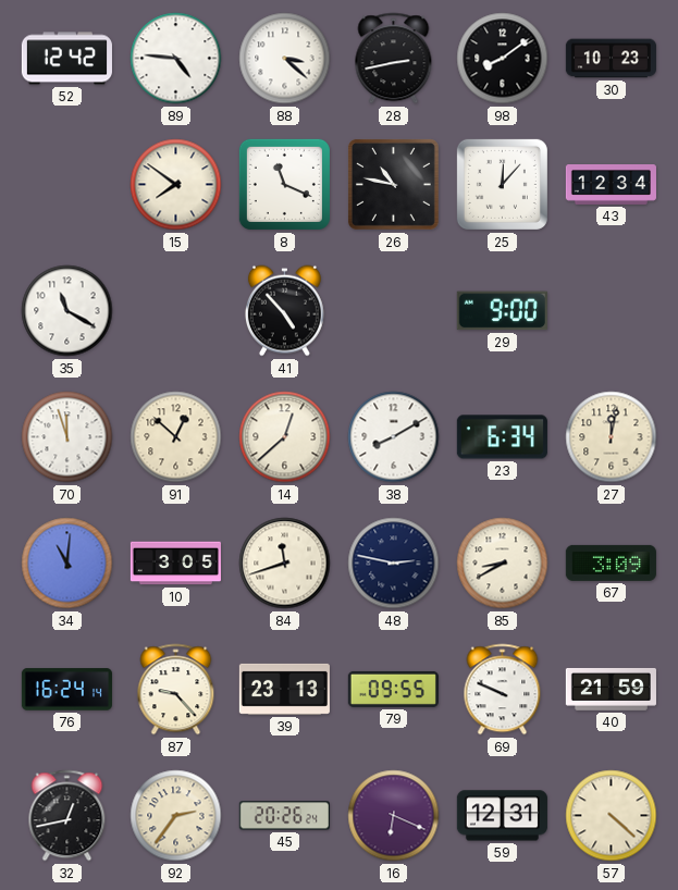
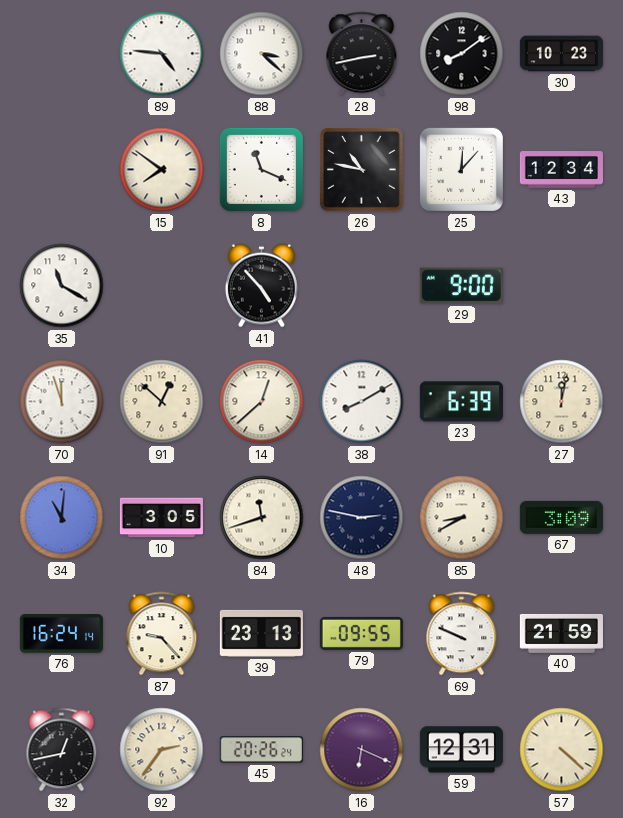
52: 12:42 -> none
23: 6:34 -> 6:39
